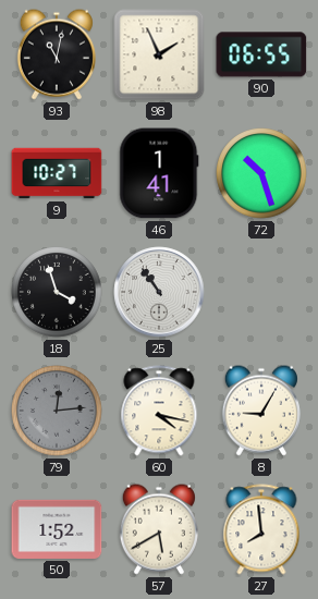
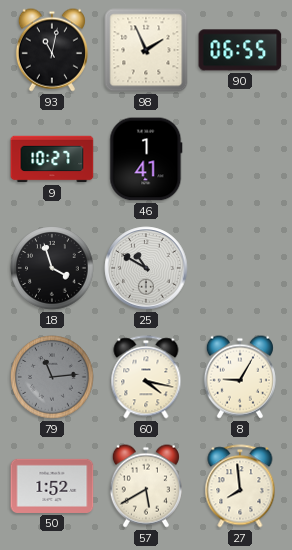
72: 10:27 -> none
25: 10:54 -> 10:50
79: 12:14 -> 11:14
